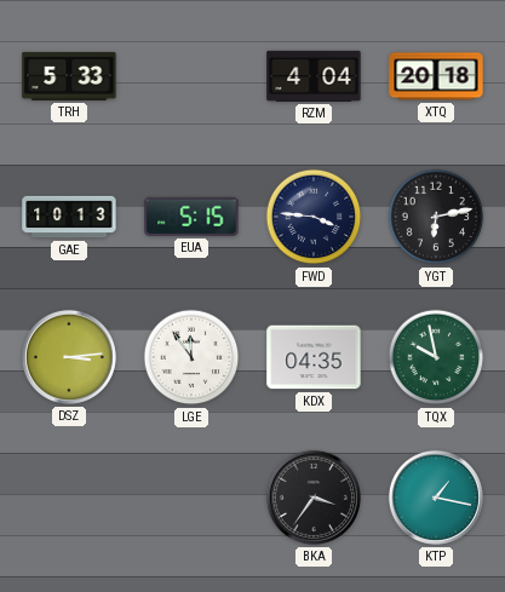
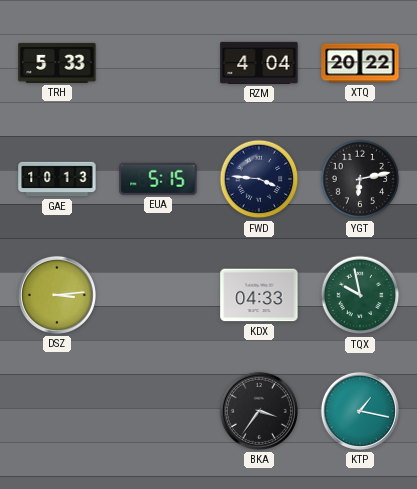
XTQ: 20:18 -> 20:22
LGE: 11:54 -> none
KDX: 04:35 -> 04:33
